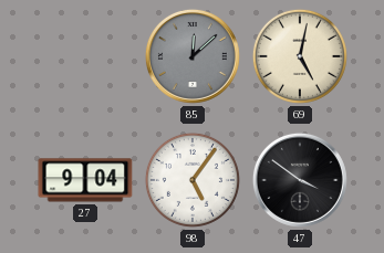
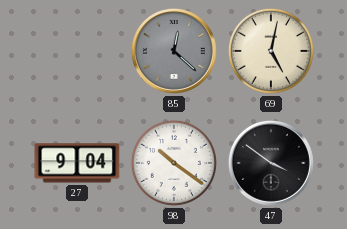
85: 12:08 -> 12:22
98: 5:06 -> 10:21
